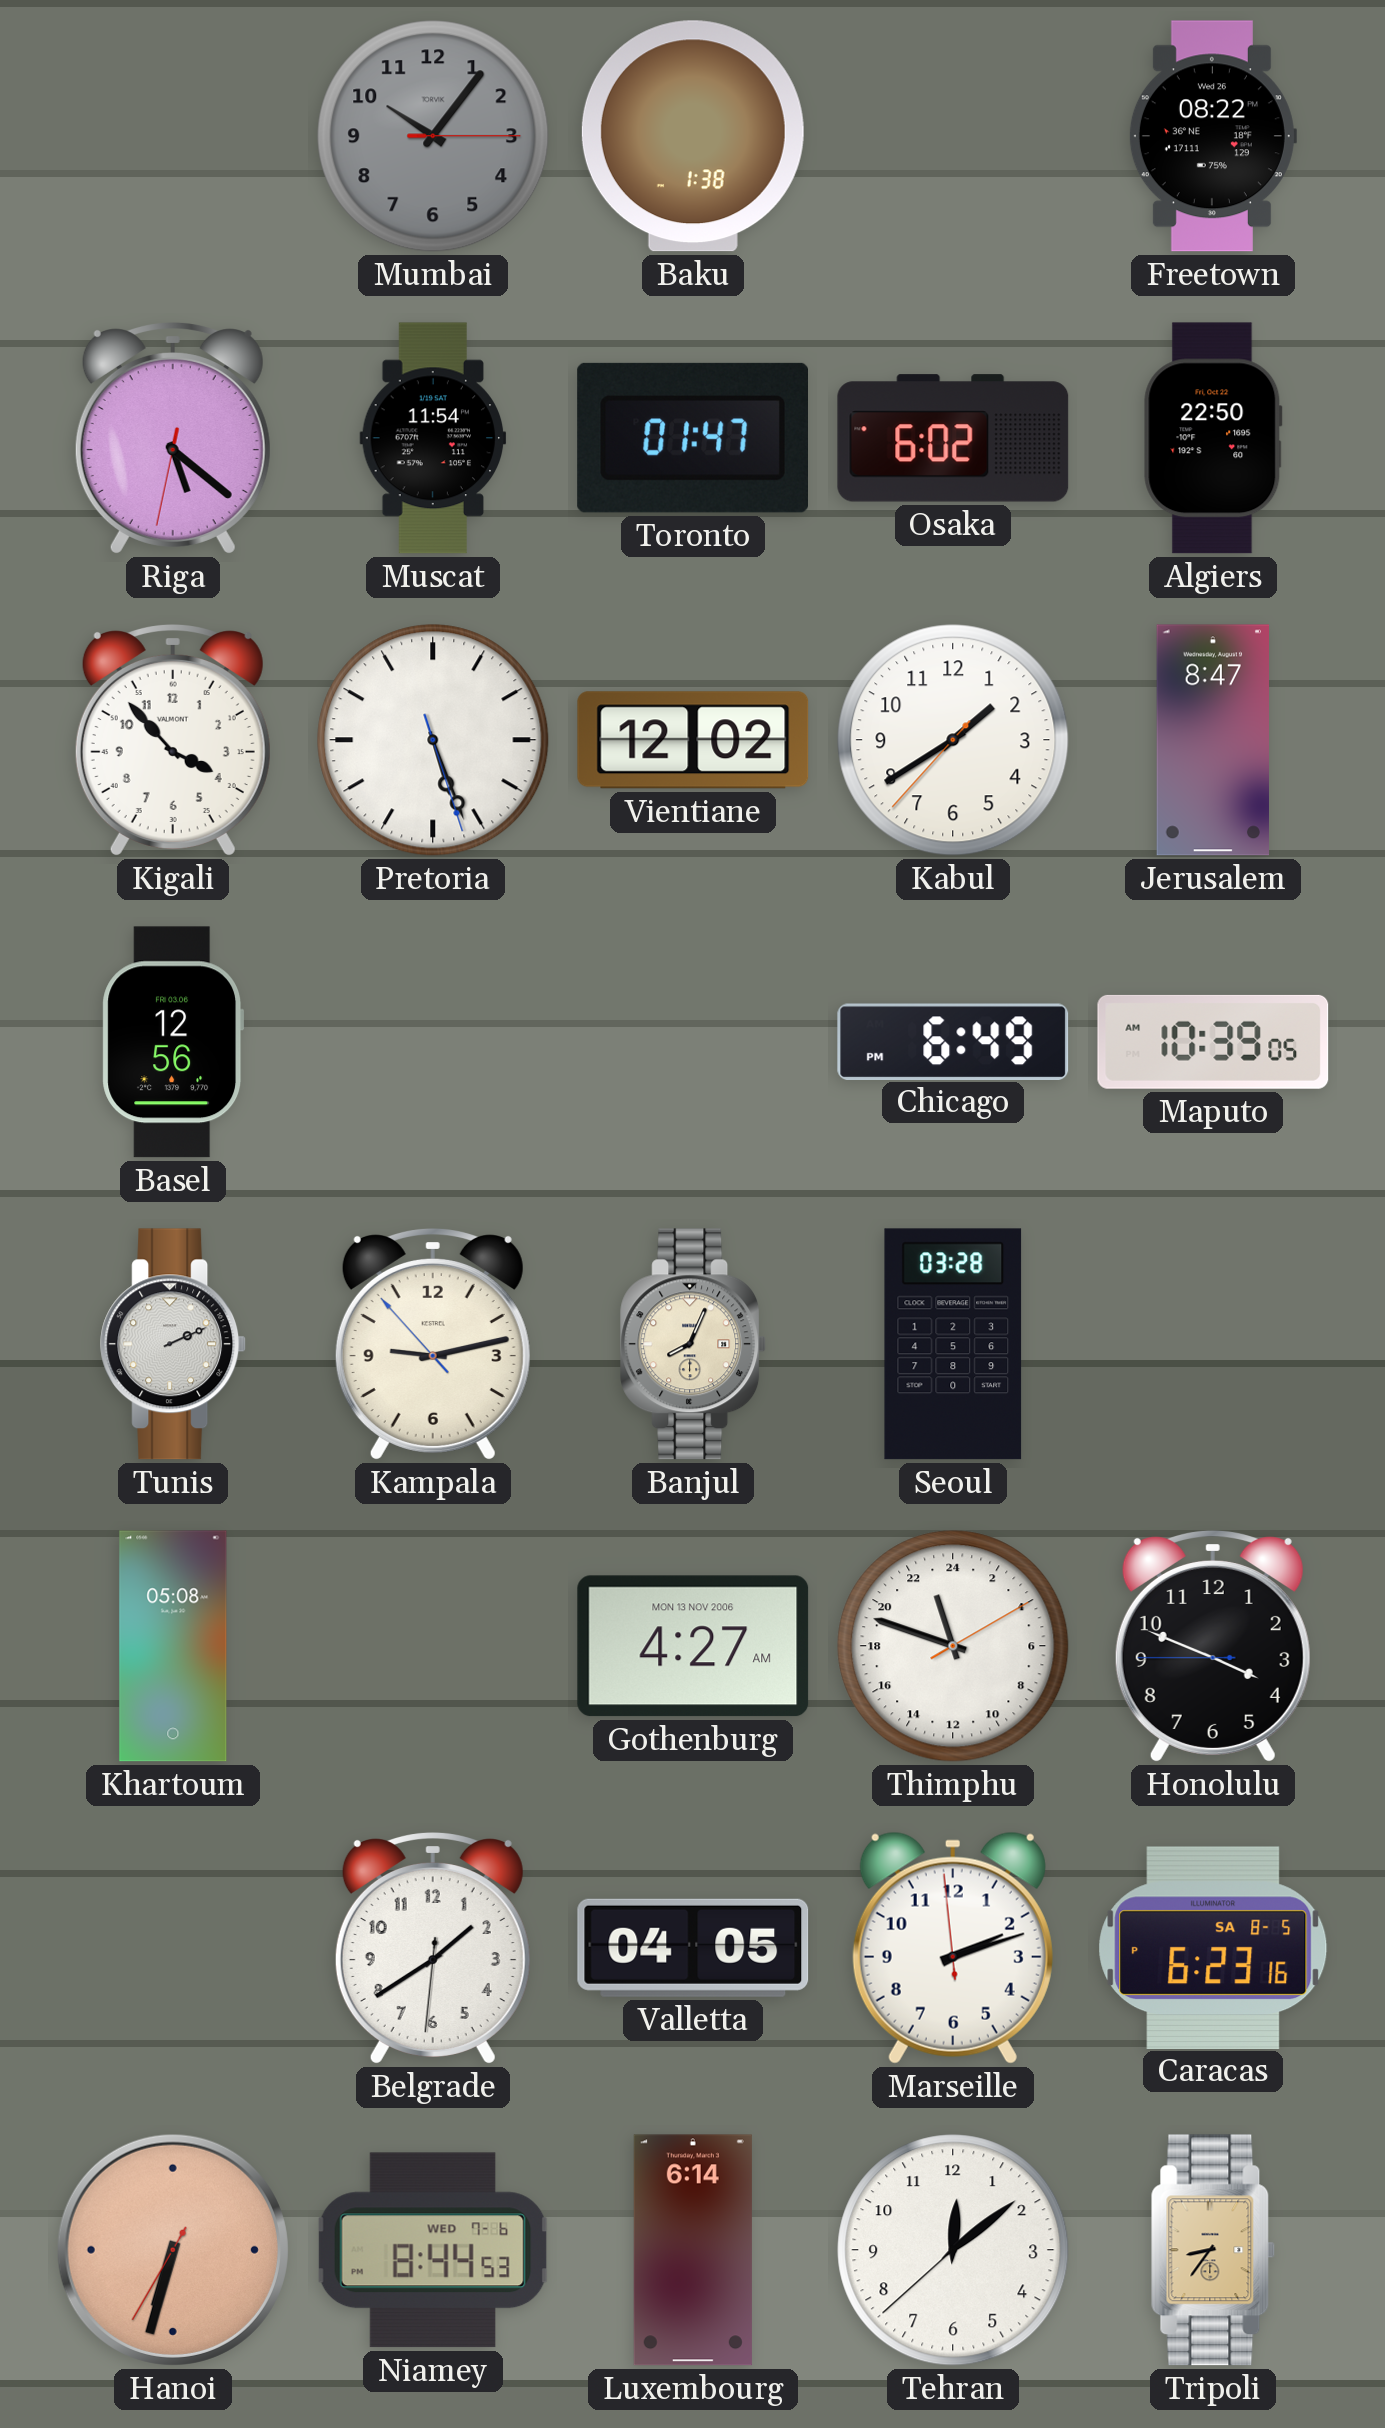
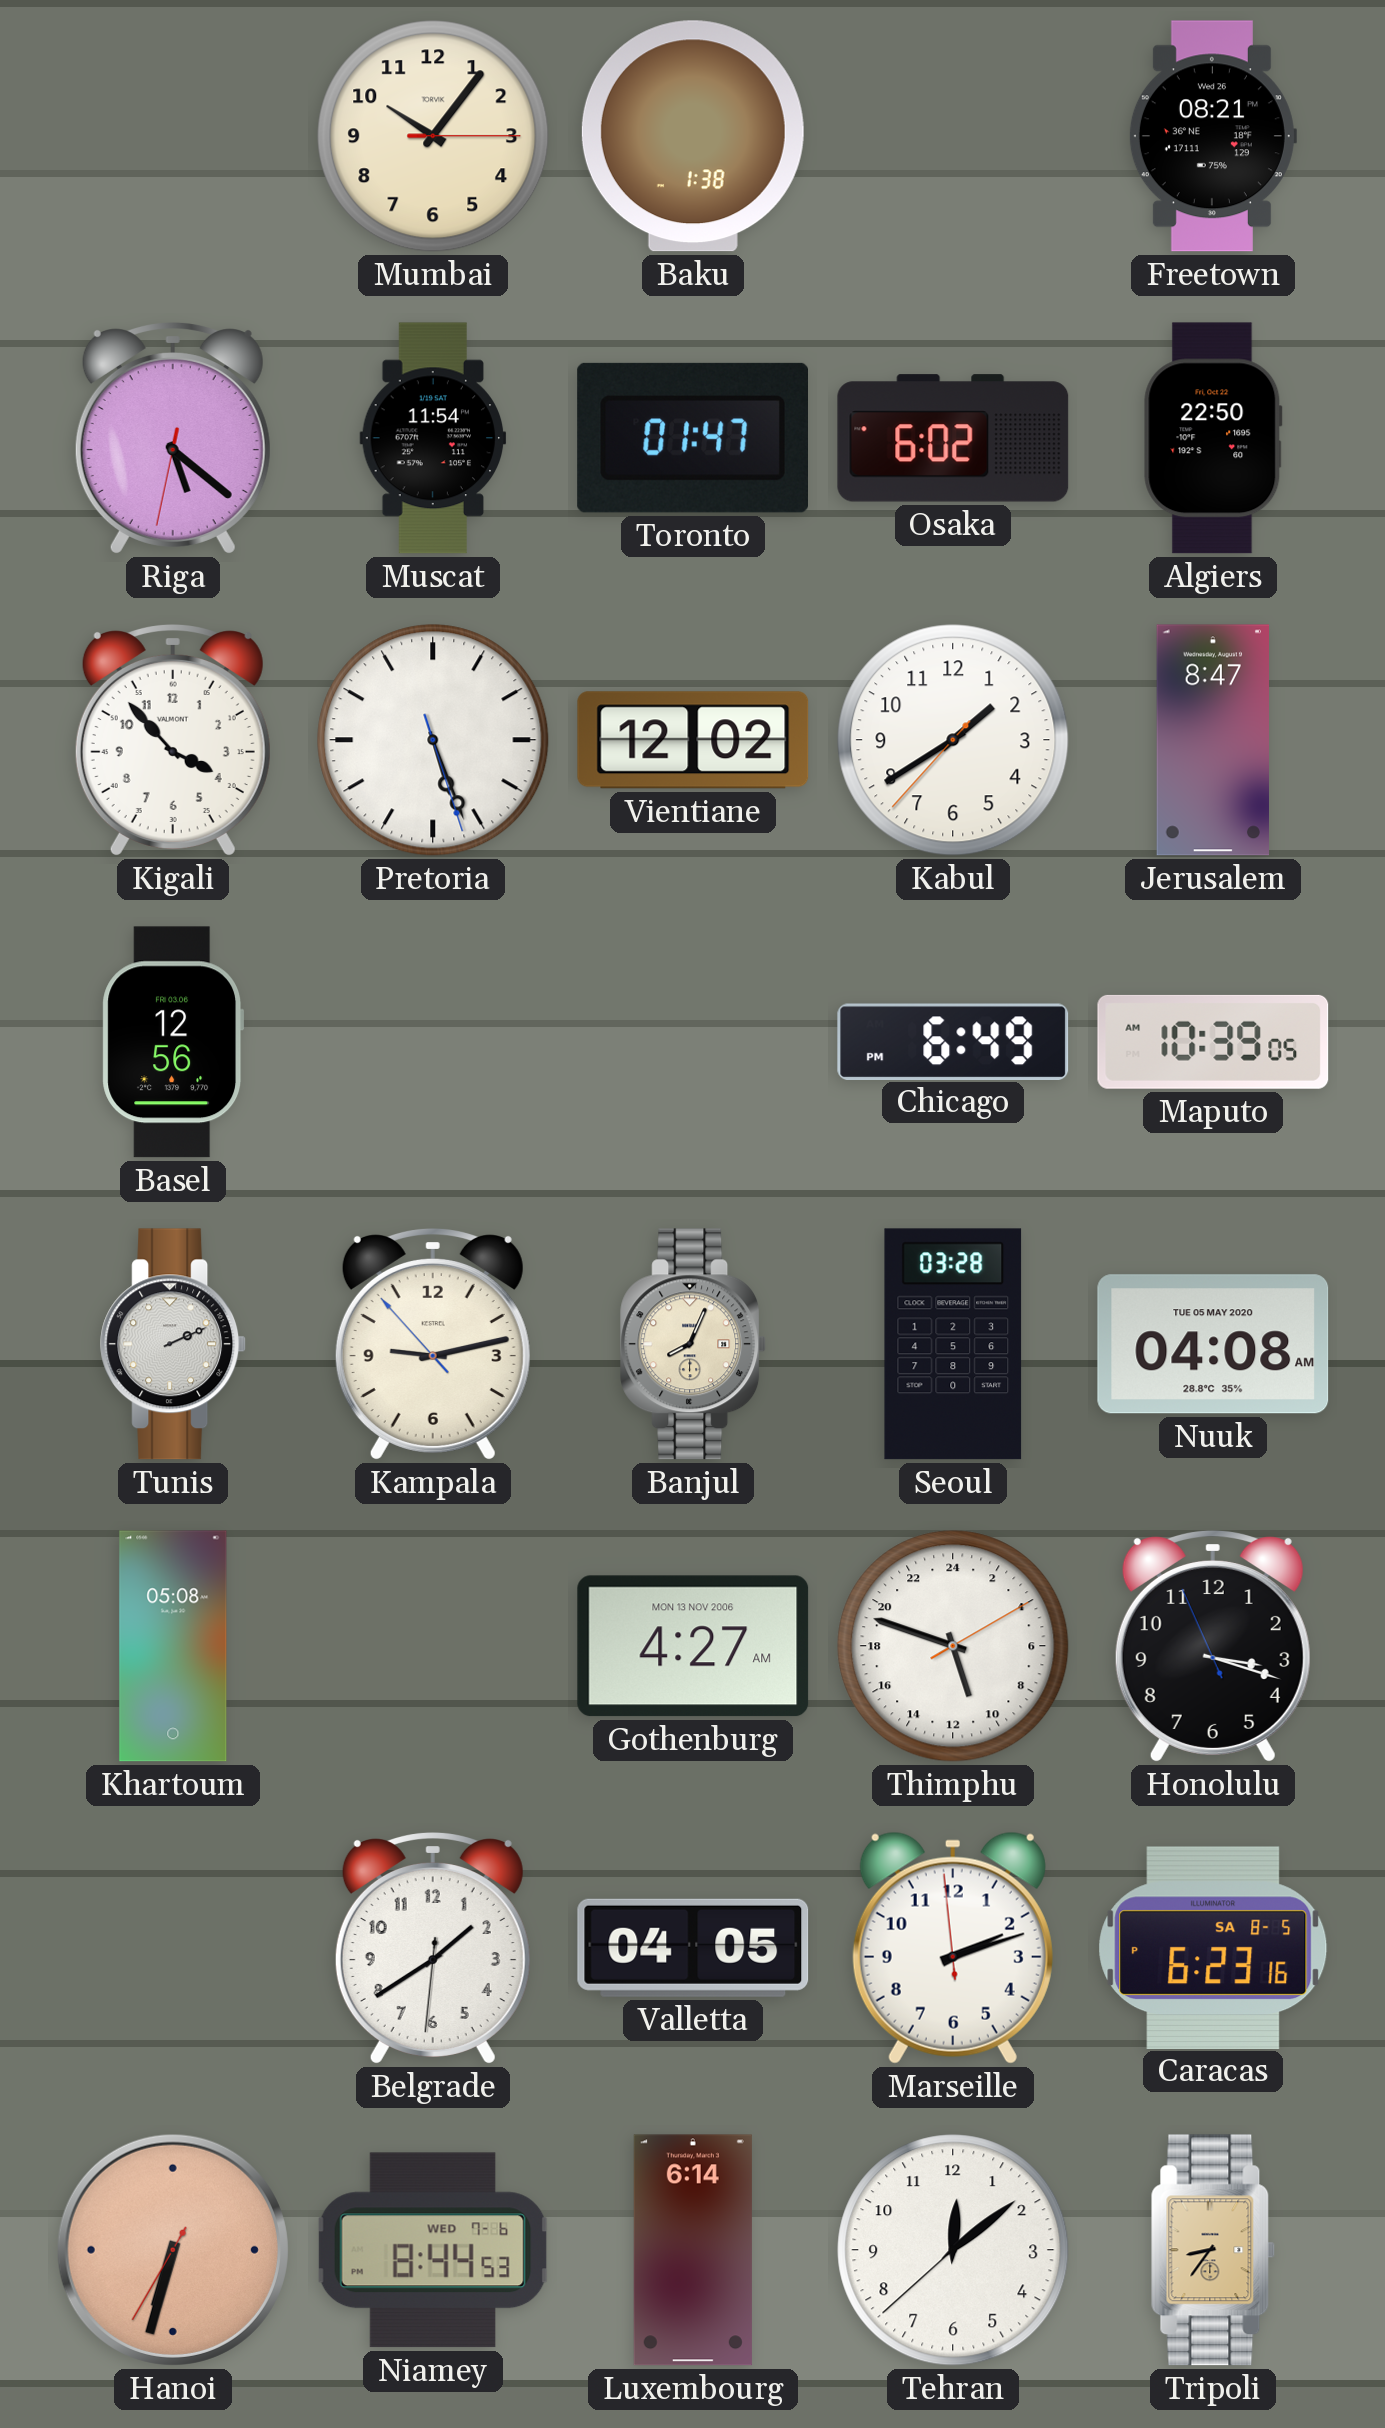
Mumbai dial: grey -> cream
Freetown: 08:22 -> 08:21
Nuuk: none -> 04:08
Thimphu: 22:48 -> 10:48
Honolulu: 3:48 -> 3:17
